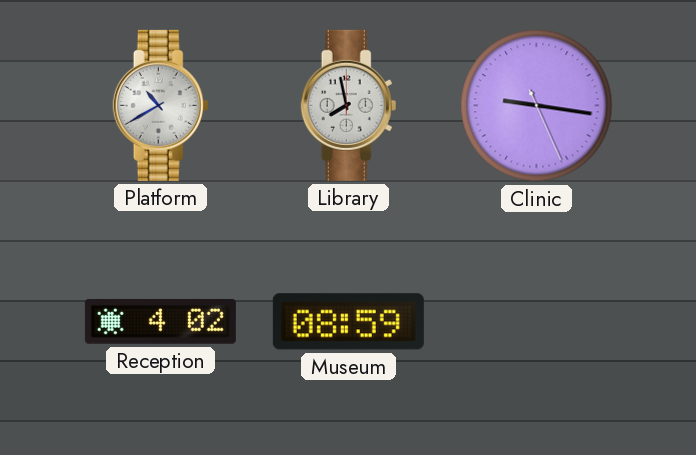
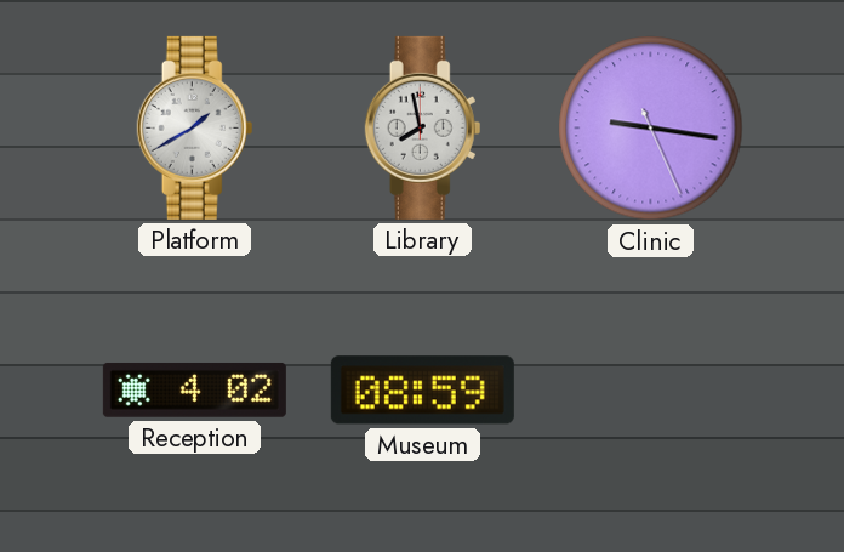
Platform: 10:40 -> 1:40
